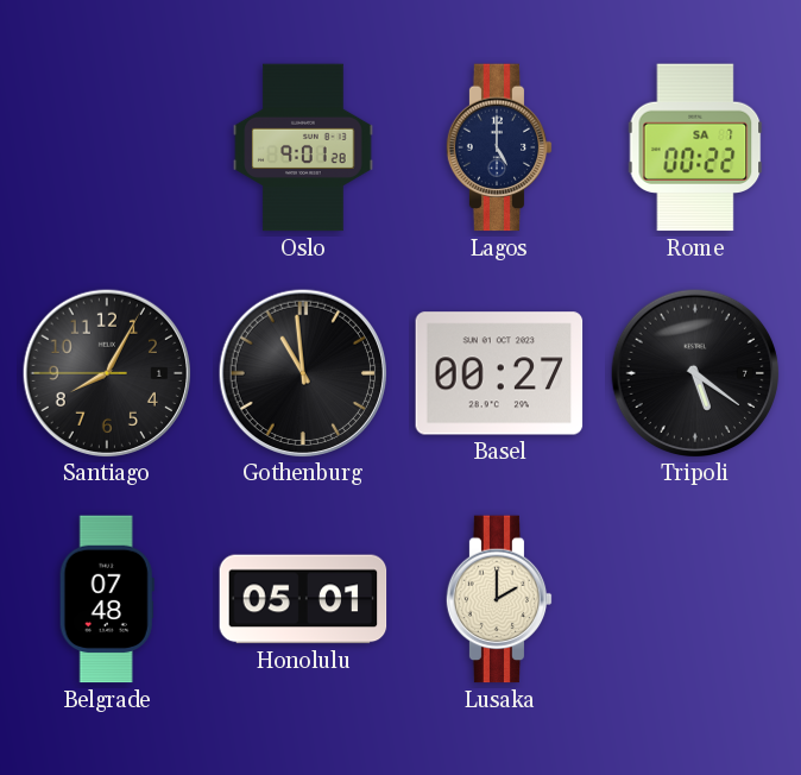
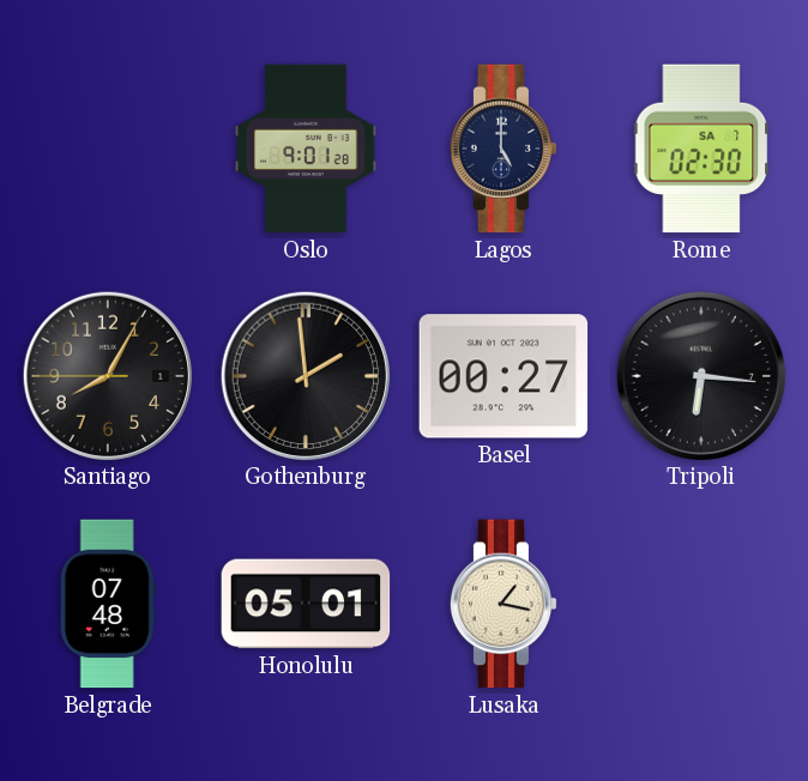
Rome: 00:22 -> 02:30
Gothenburg: 10:59 -> 1:59
Tripoli: 5:21 -> 6:16
Lusaka: 2:00 -> 1:17
